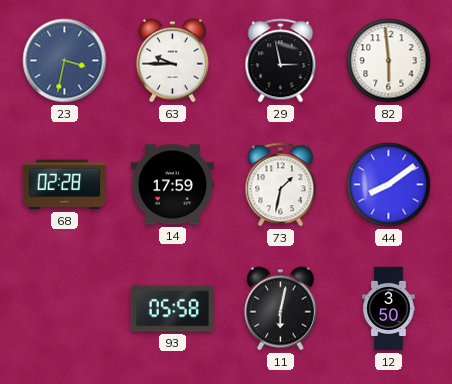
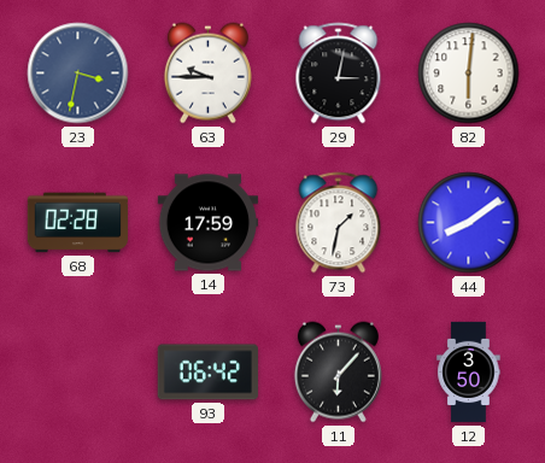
29: 2:58 -> 3:02
82: 5:59 -> 6:01
93: 05:58 -> 06:42
11: 6:02 -> 6:07
